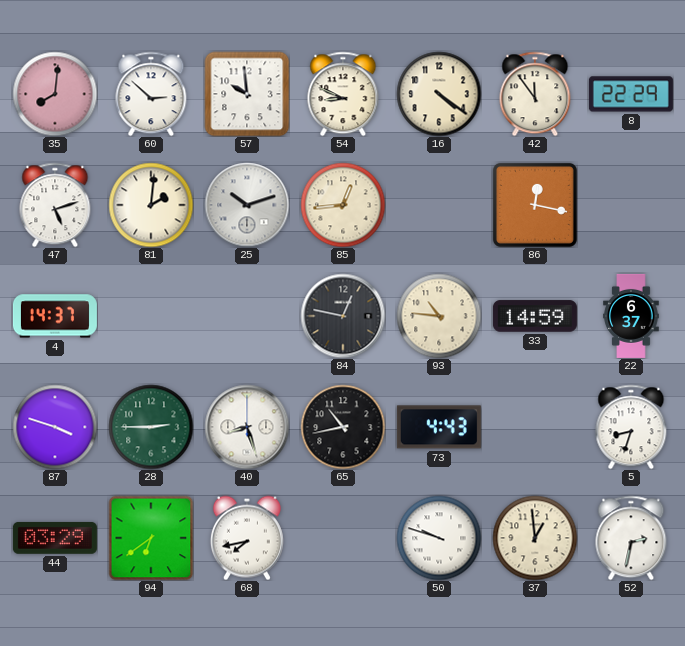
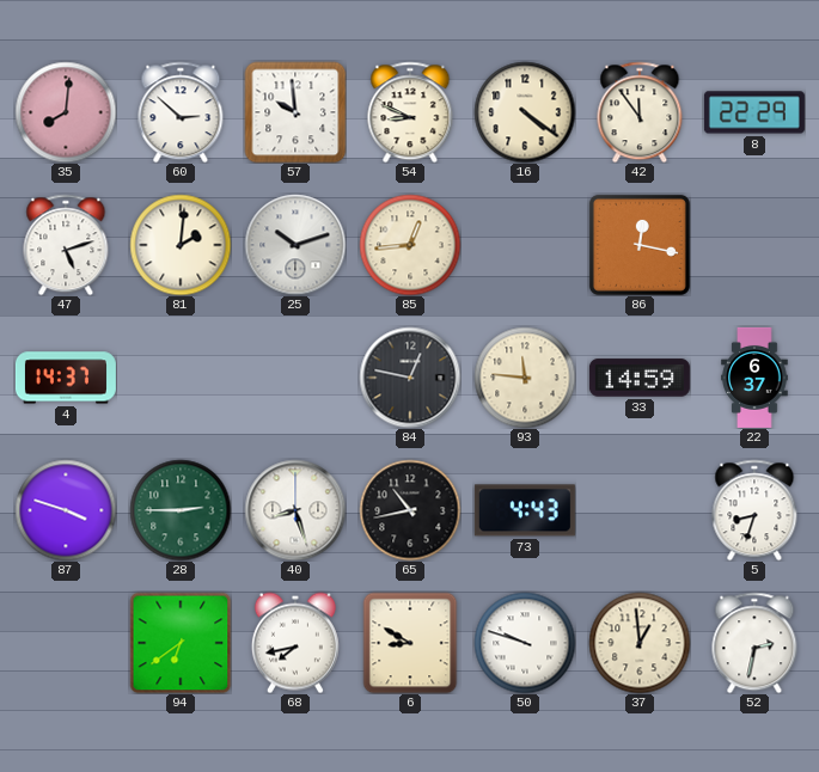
93: 10:46 -> 11:46
44: 03:29 -> none
6: none -> 8:50
